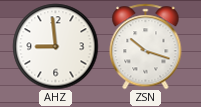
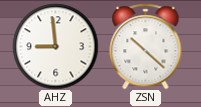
ZSN: 10:18 -> 10:22
